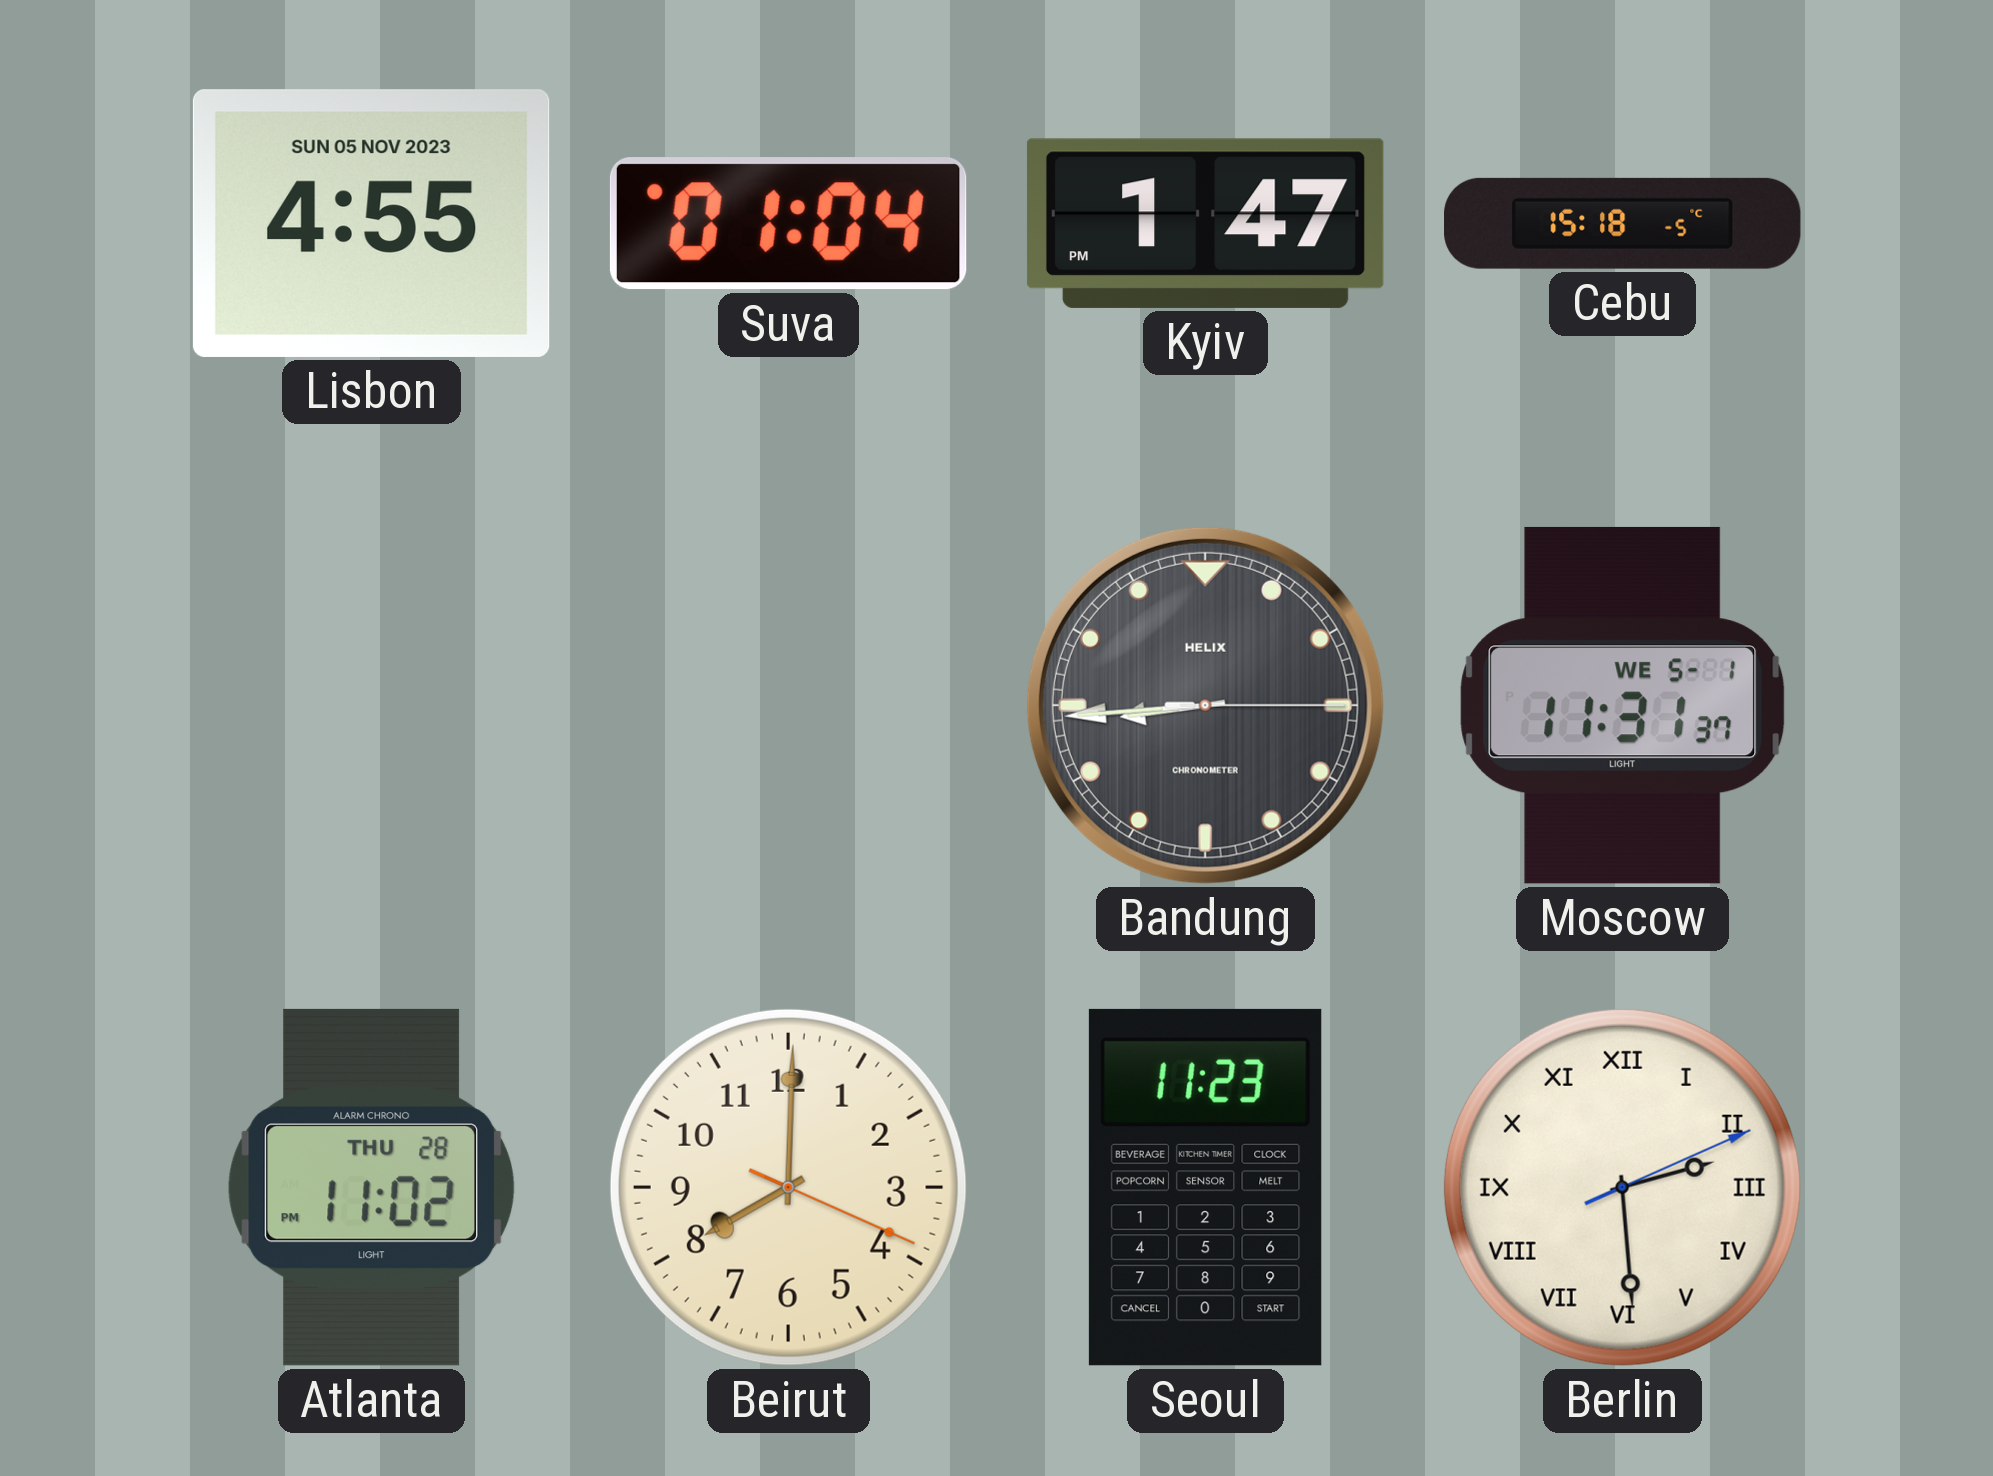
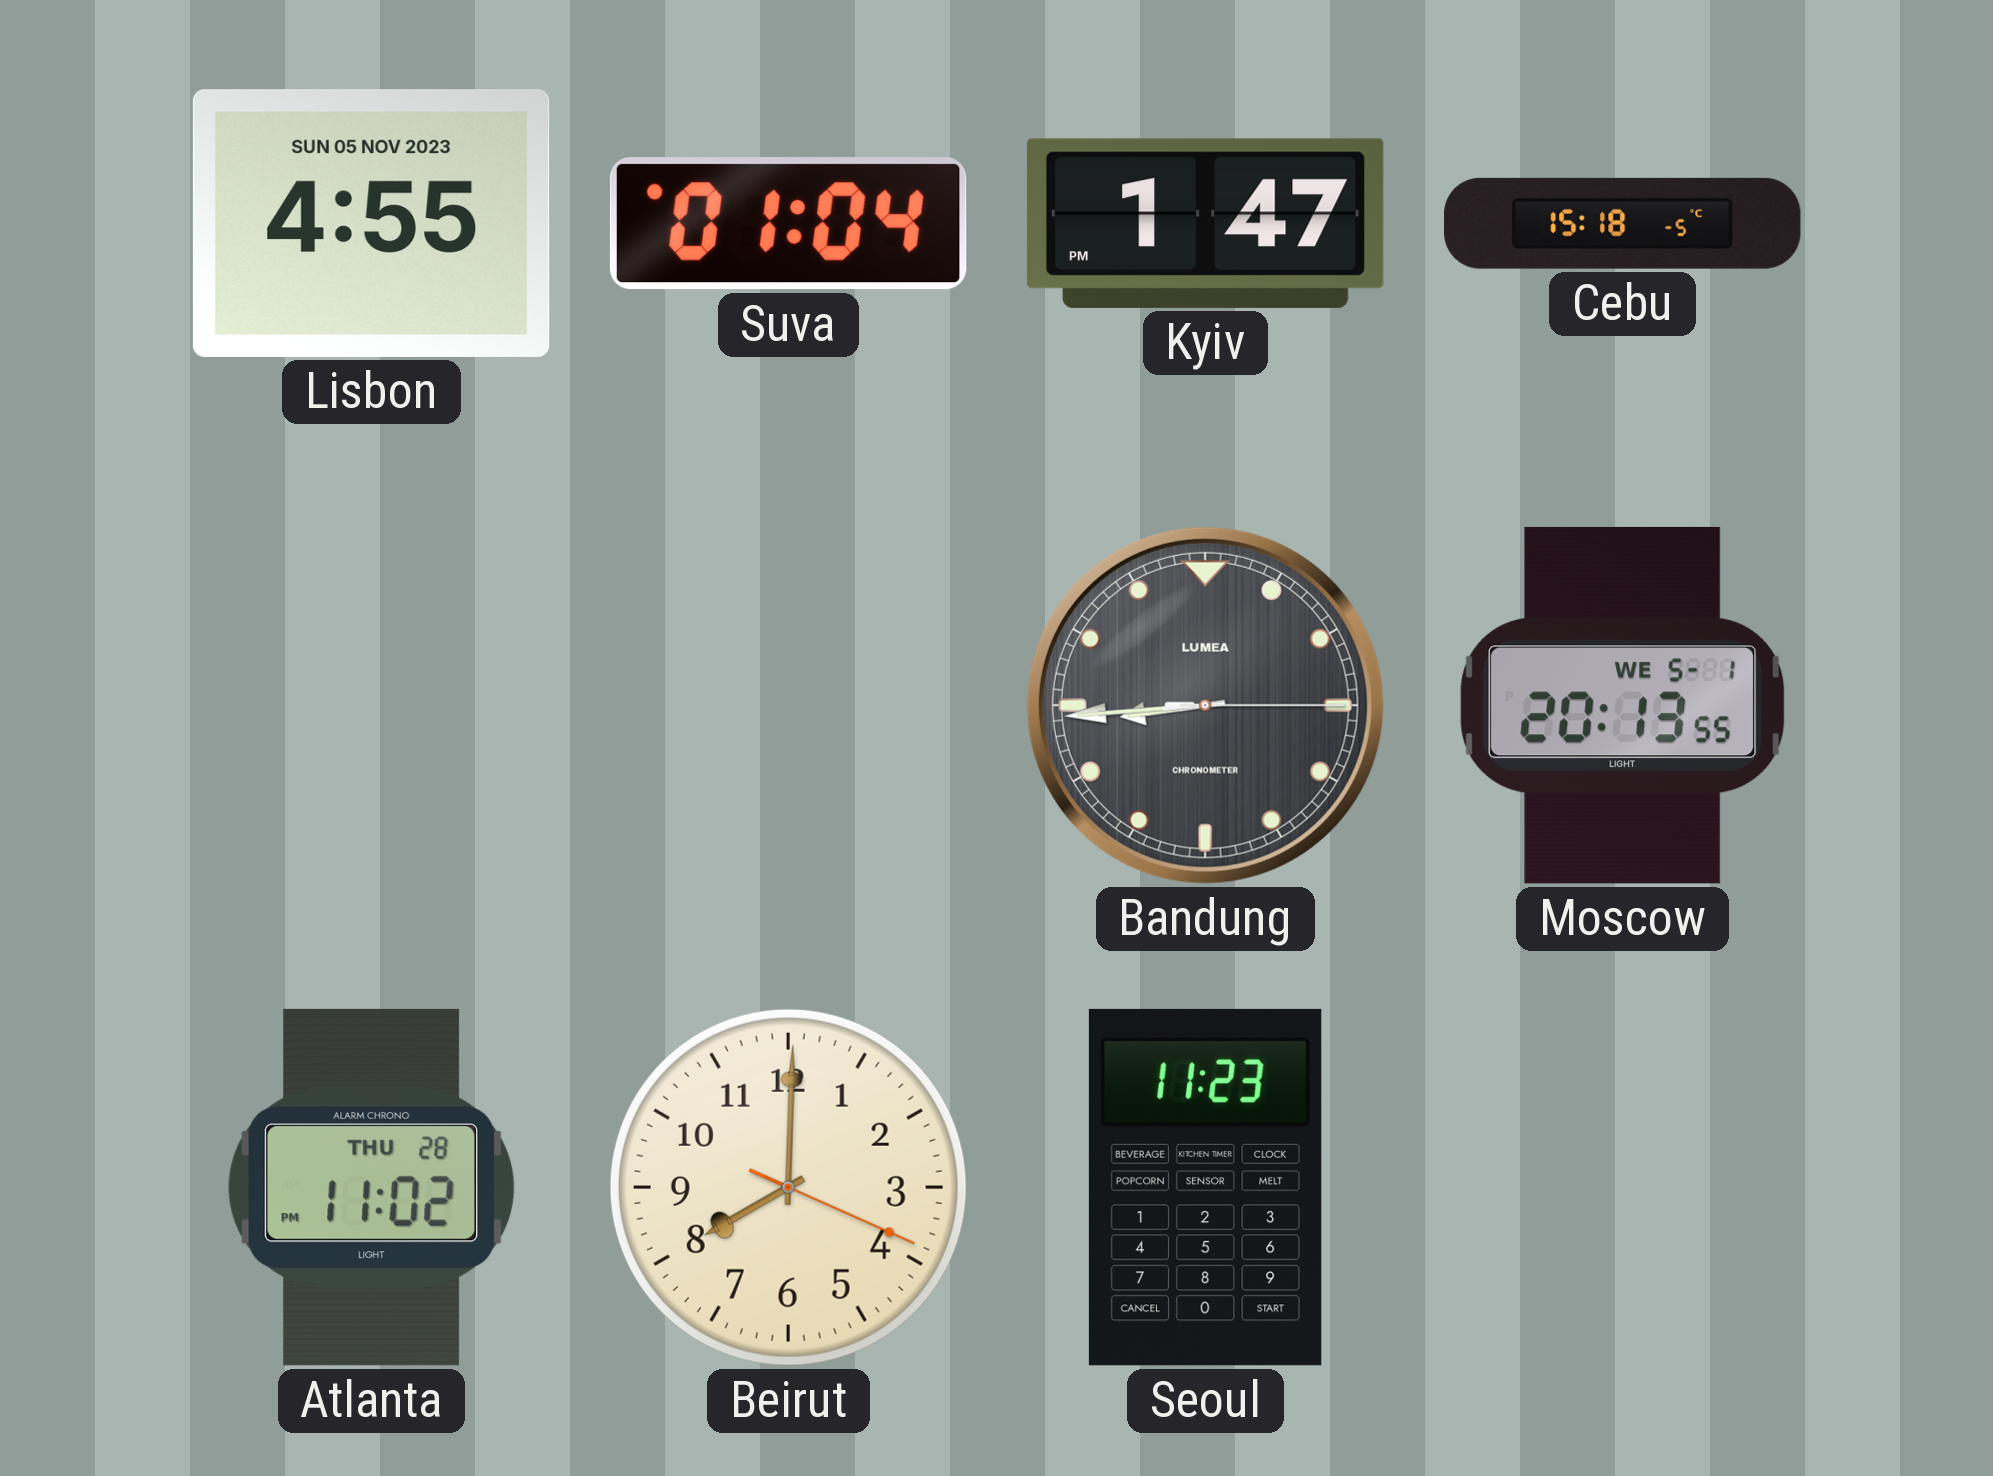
Bandung brand: HELIX -> LUMEA
Moscow: 11:31 -> 20:13
Berlin: 2:29 -> none
